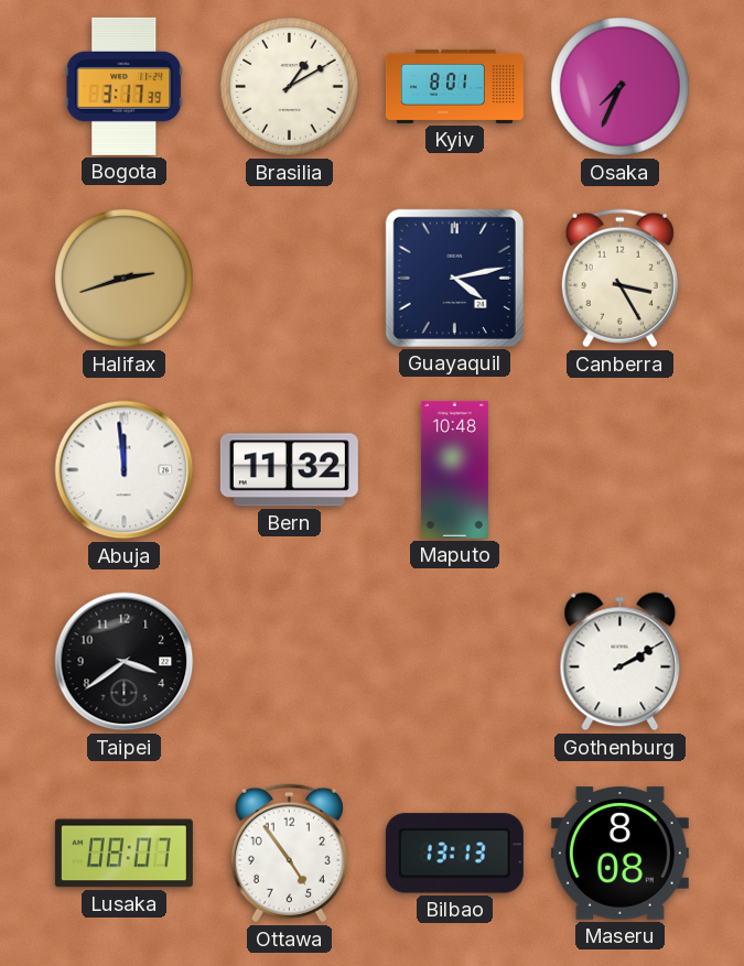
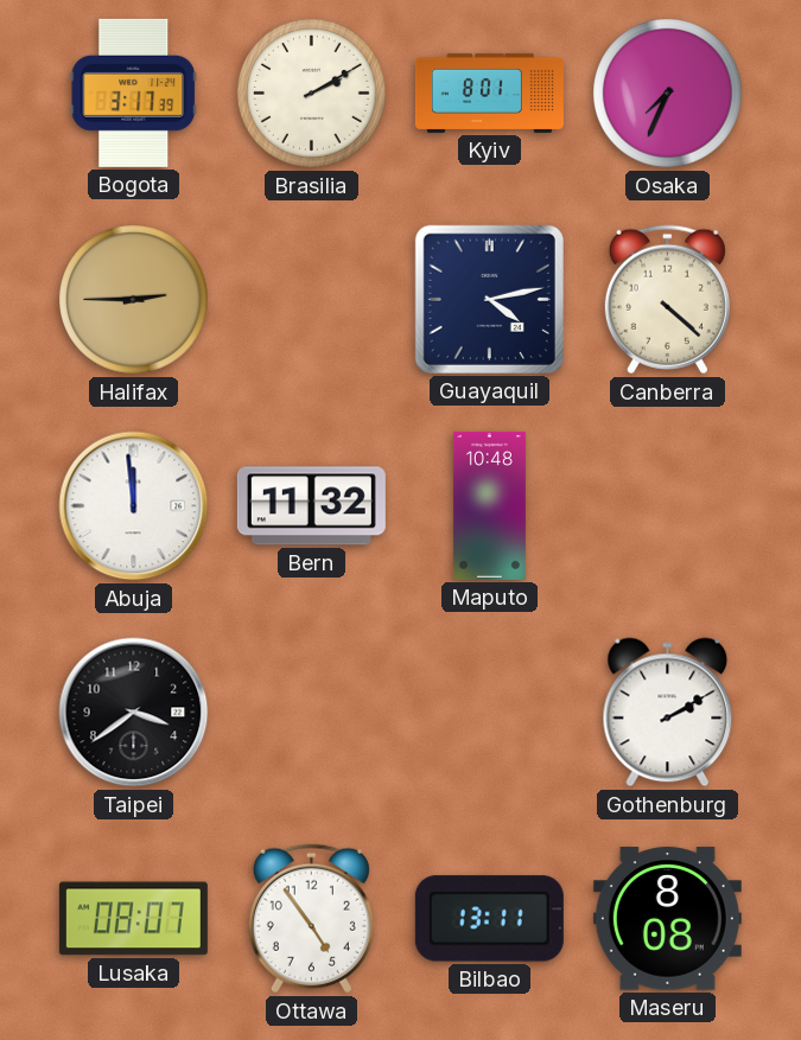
Brasilia: 1:10 -> 2:10
Halifax: 2:42 -> 2:45
Canberra: 3:25 -> 4:22
Bilbao: 13:13 -> 13:11
